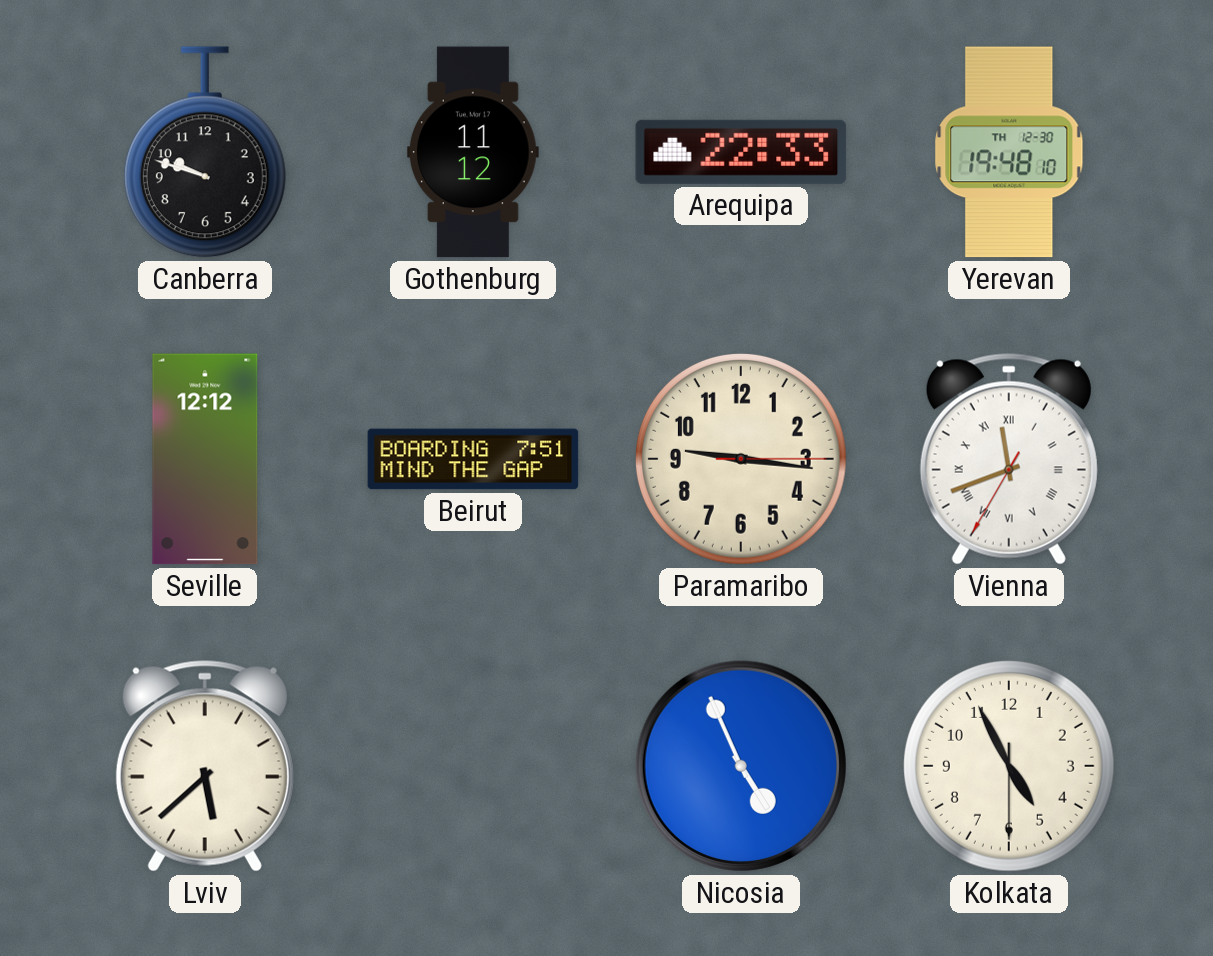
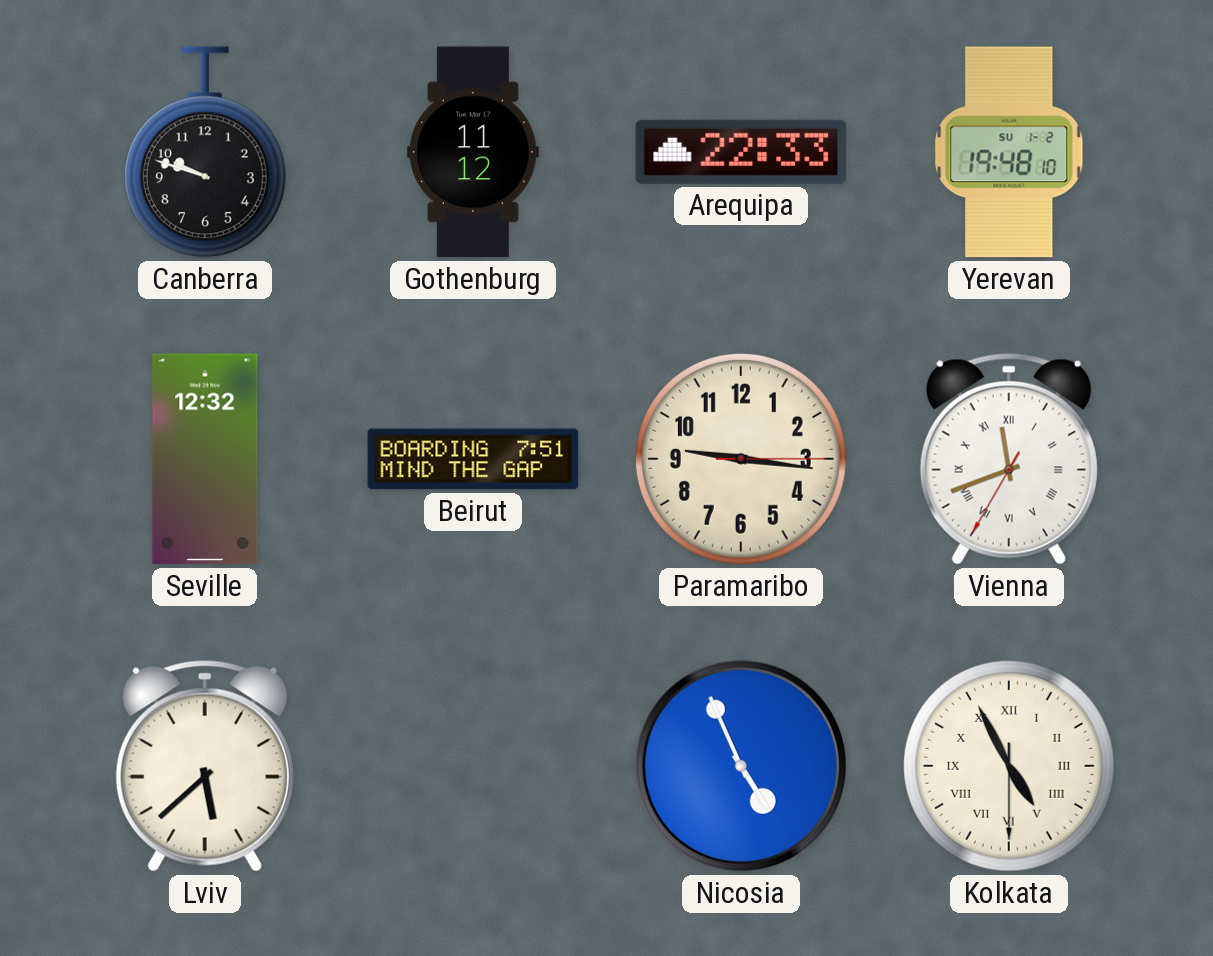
Yerevan date: TH 12-30 -> SU 1-2
Seville: 12:12 -> 12:32
Kolkata numerals: Arabic -> Roman
